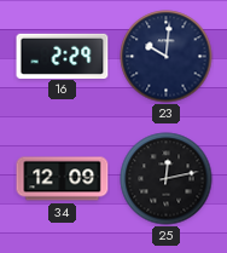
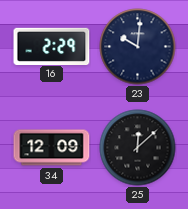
25: 12:13 -> 12:08
